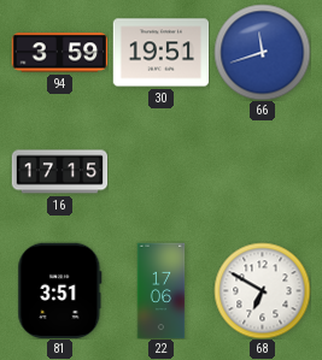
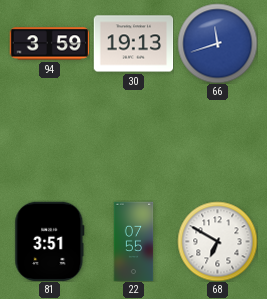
30: 19:51 -> 19:13
16: 17:15 -> none
22: 17:06 -> 07:55
